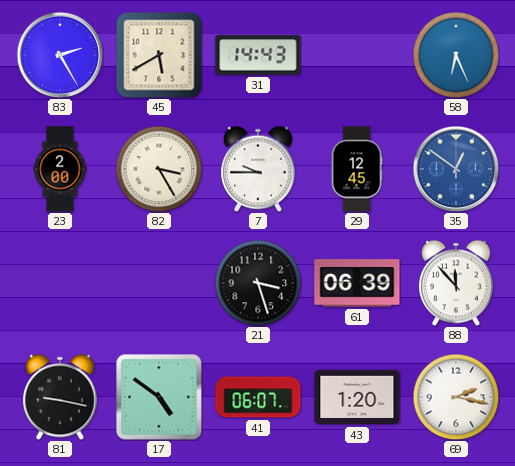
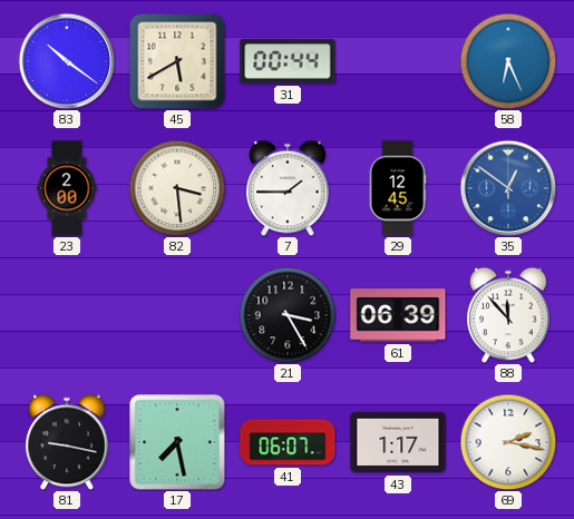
83: 2:25 -> 10:21
31: 14:43 -> 00:44
82: 3:25 -> 3:29
7: 9:45 -> 1:45
21: 3:27 -> 3:25
17: 4:51 -> 7:28
43: 1:20 -> 1:17
